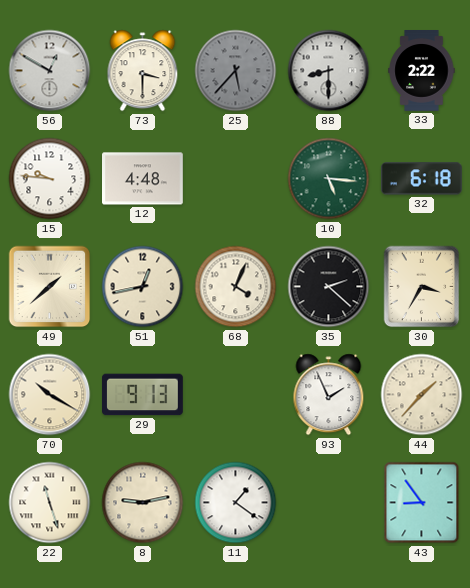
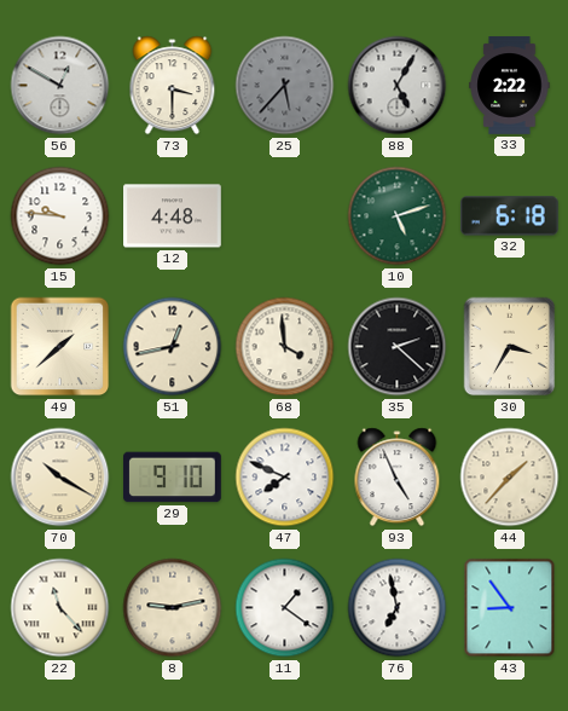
88: 8:30 -> 5:05
10: 5:16 -> 5:12
68: 4:04 -> 3:59
29: 9:13 -> 9:10
47: none -> 7:49
93: 1:56 -> 4:56
22: 11:27 -> 11:23
76: none -> 6:58
